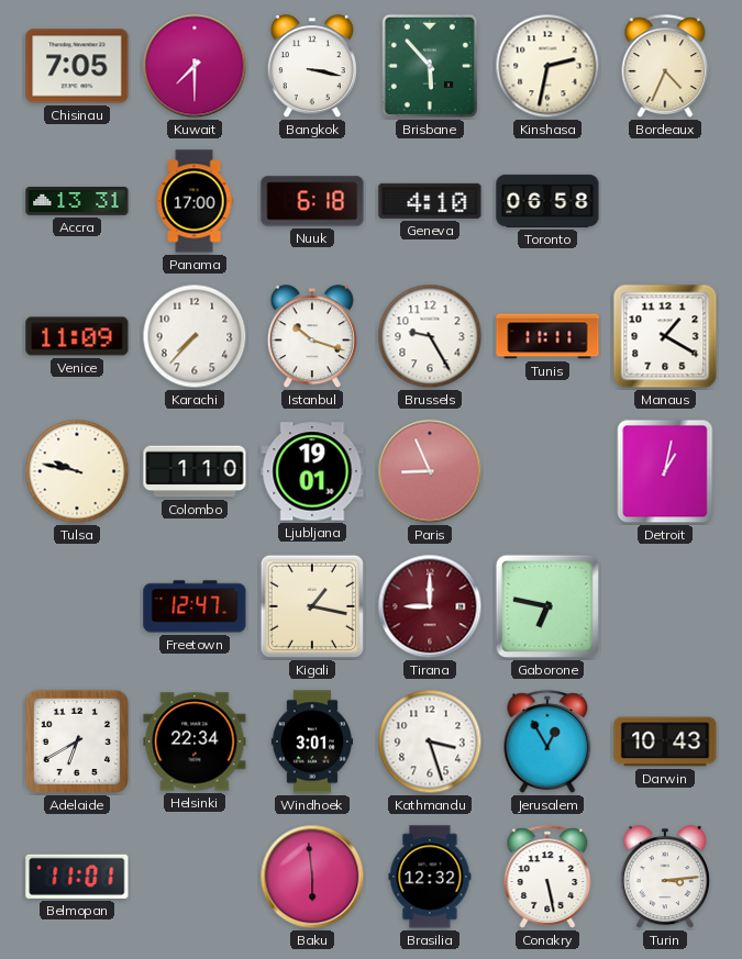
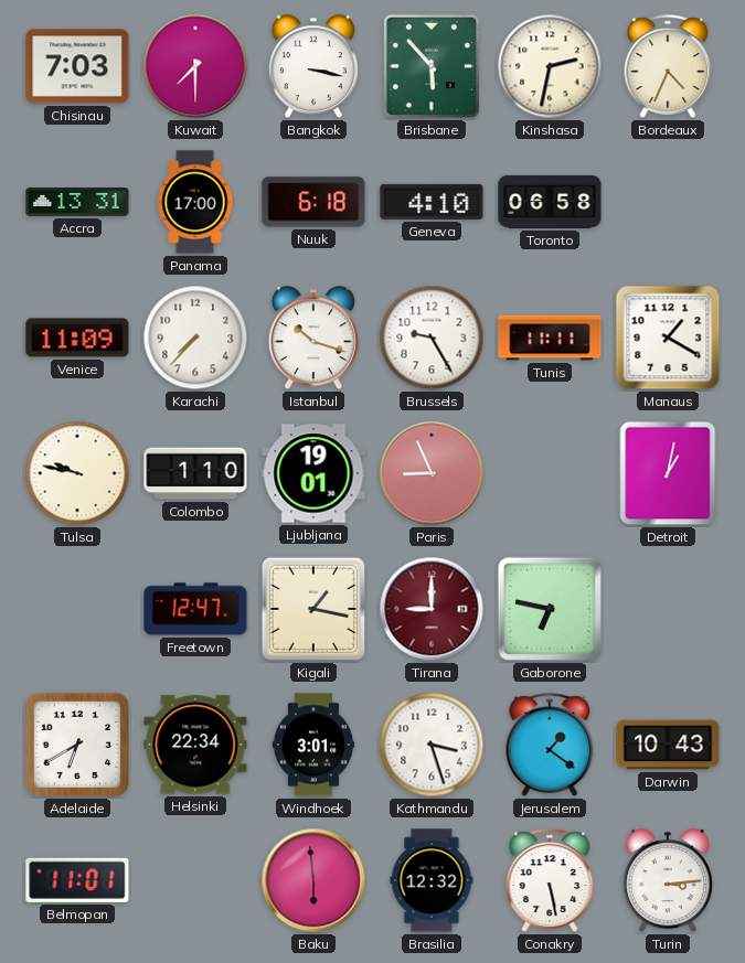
Chisinau: 7:05 -> 7:03
Jerusalem: 12:55 -> 1:21
